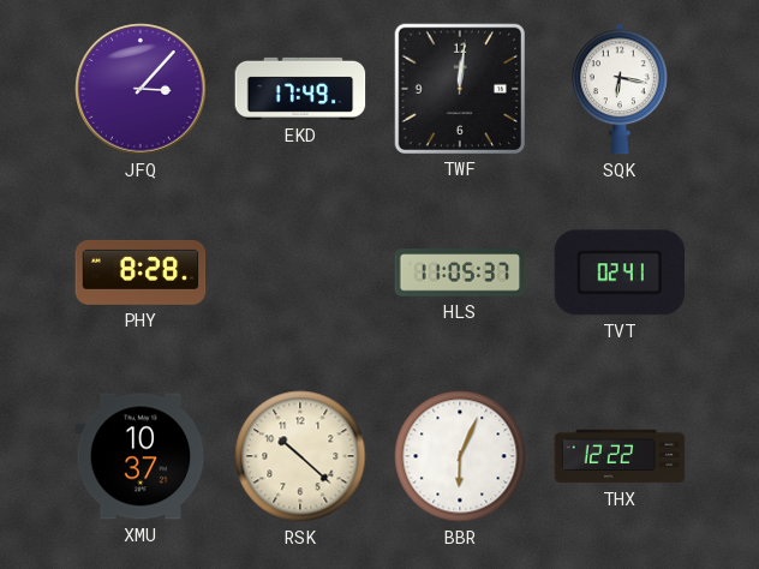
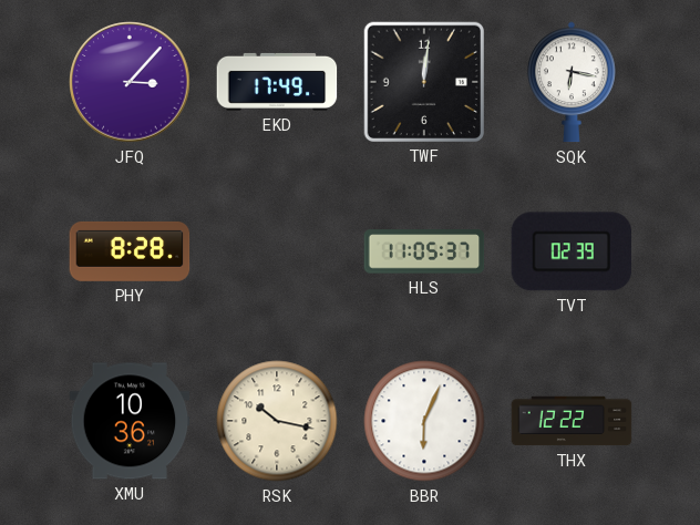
TVT: 02:41 -> 02:39
XMU: 10:37 -> 10:36
RSK: 10:22 -> 10:17
